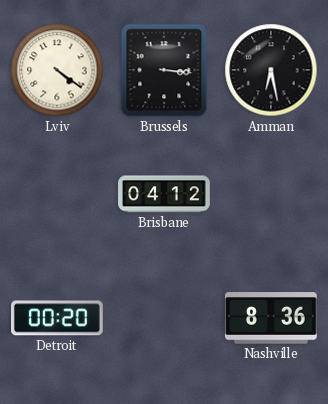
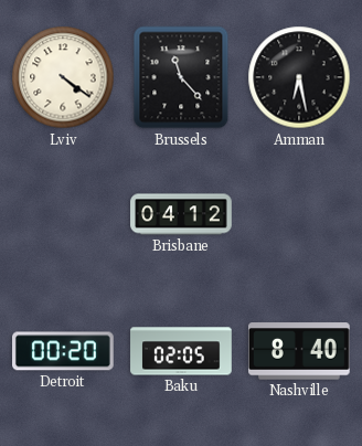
Brussels: 3:16 -> 11:23
Baku: none -> 02:05
Nashville: 8:36 -> 8:40
